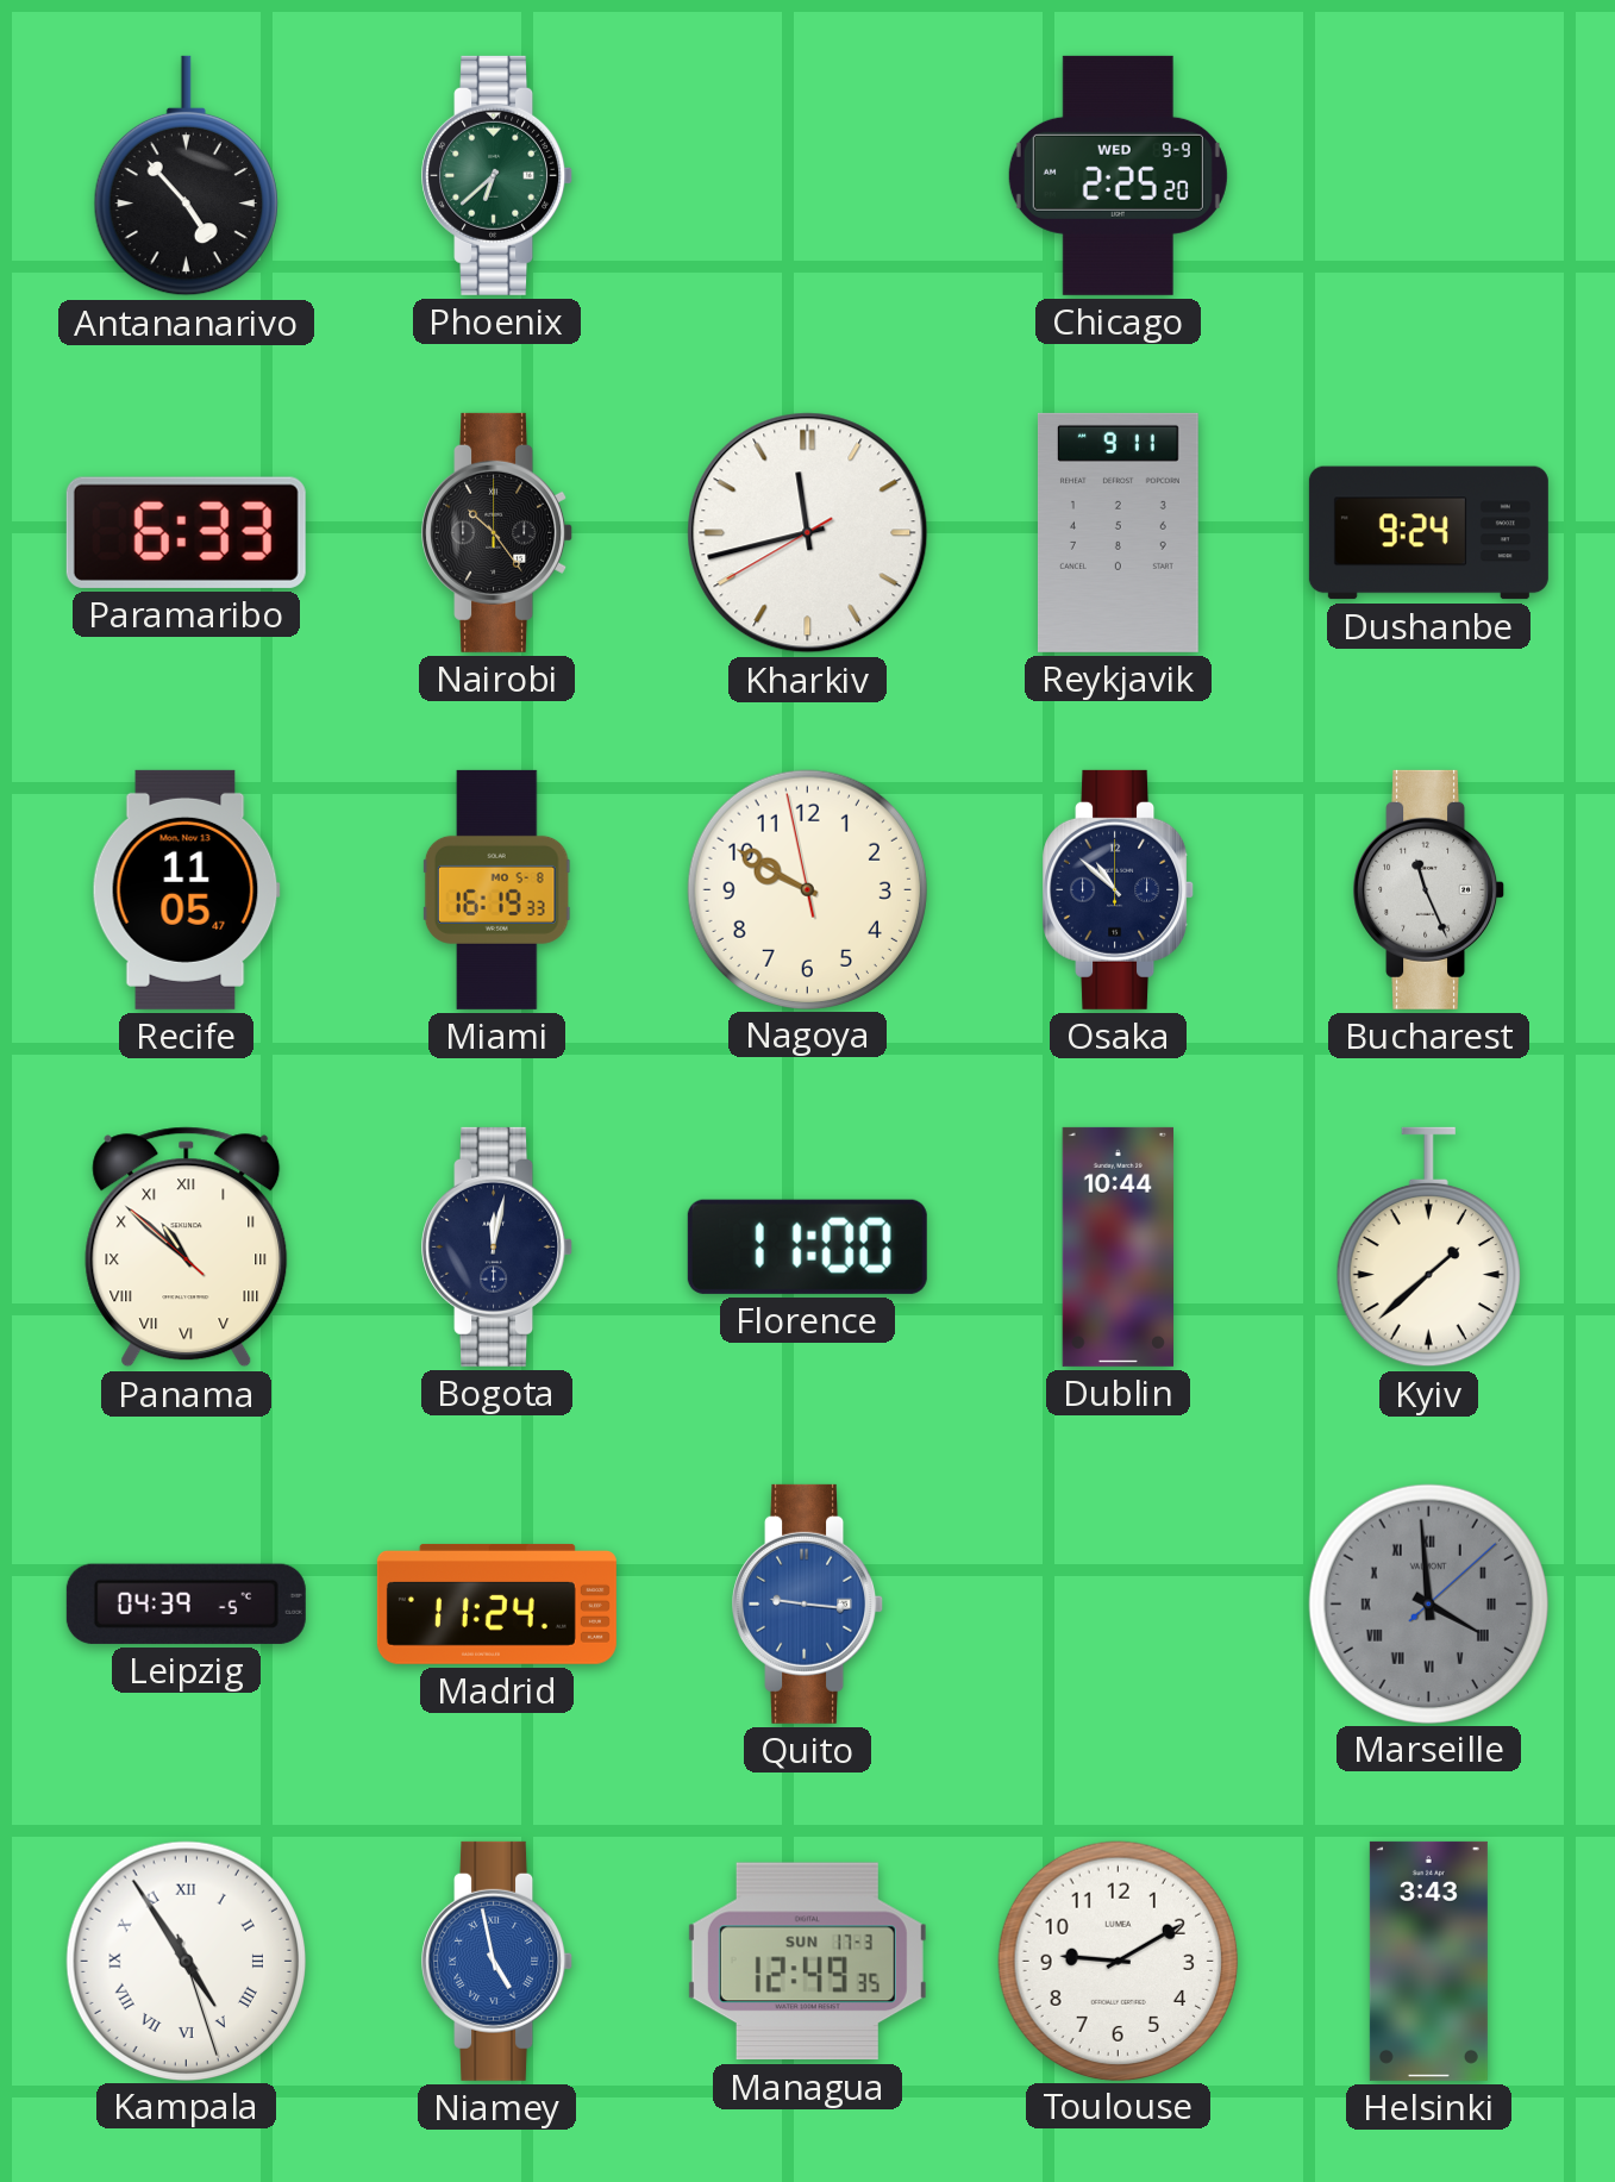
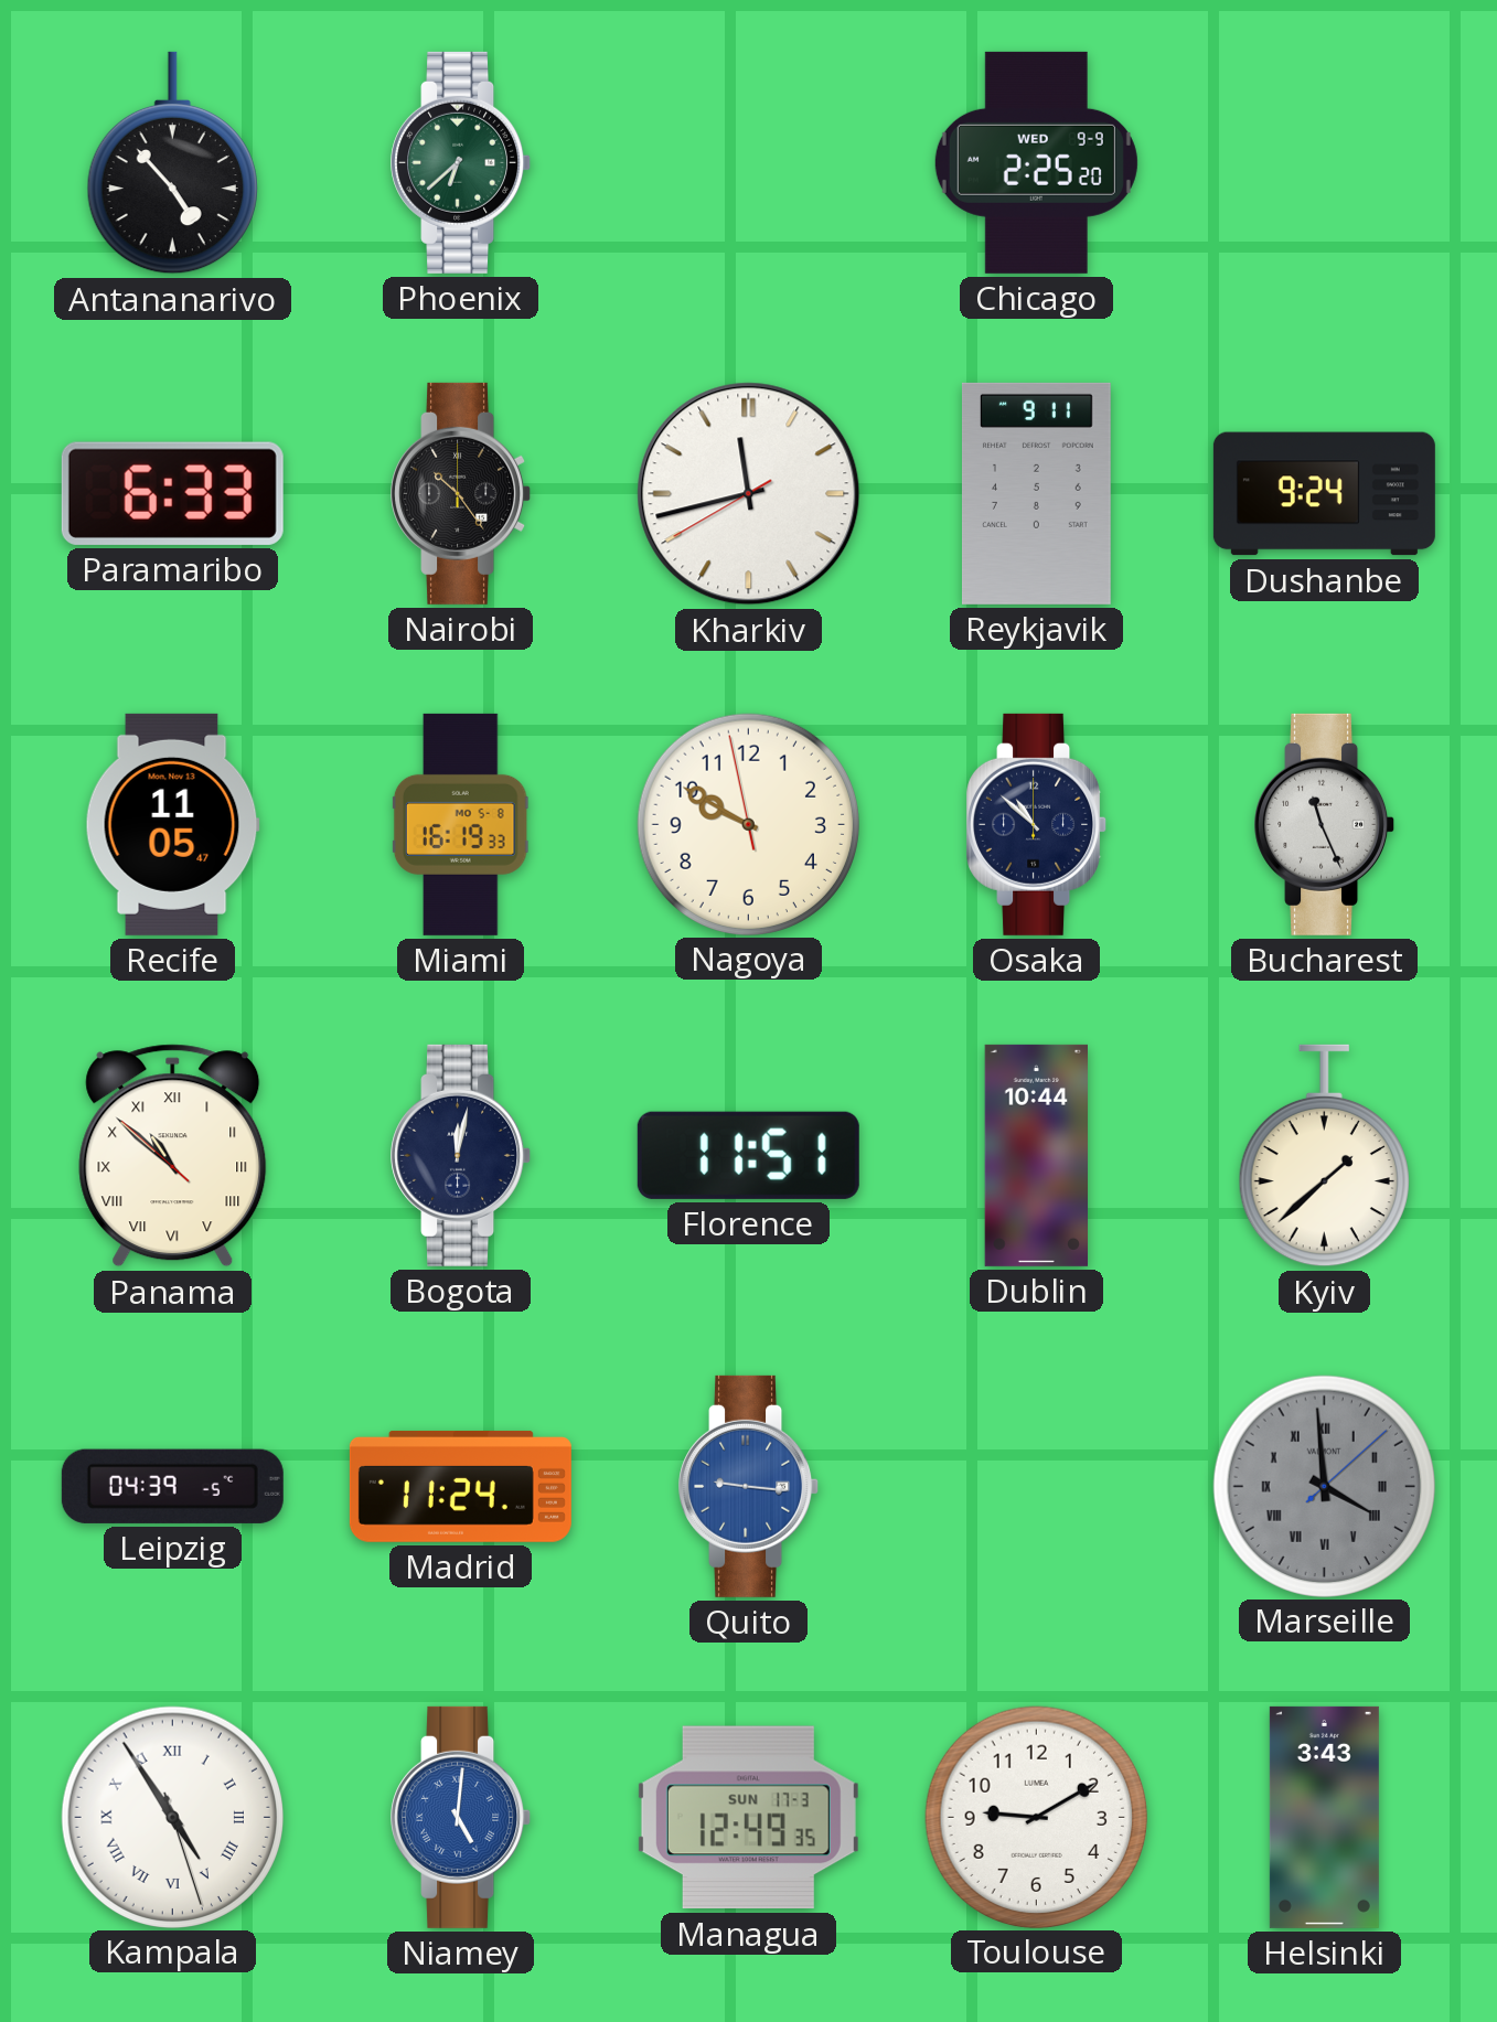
Florence: 11:00 -> 11:51
Niamey: 4:58 -> 5:01
